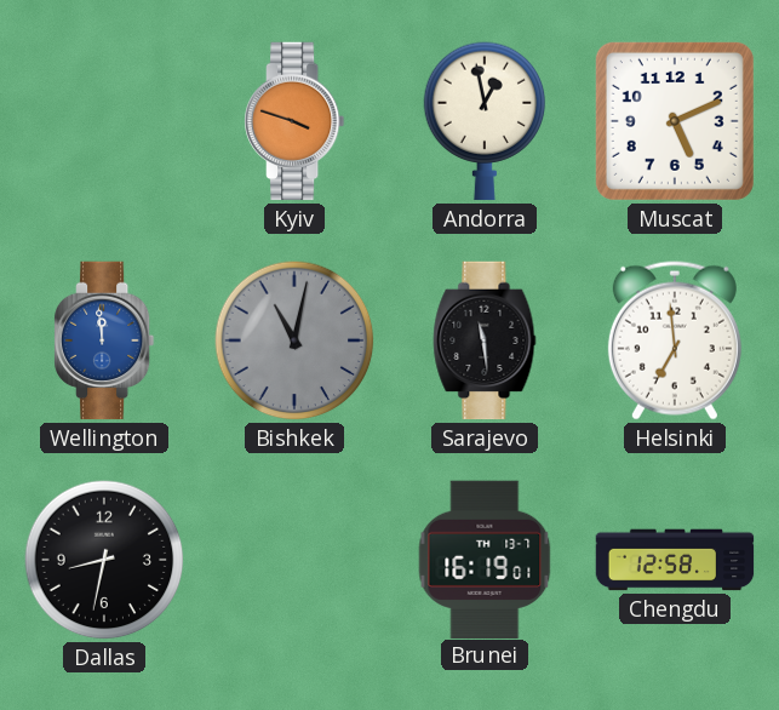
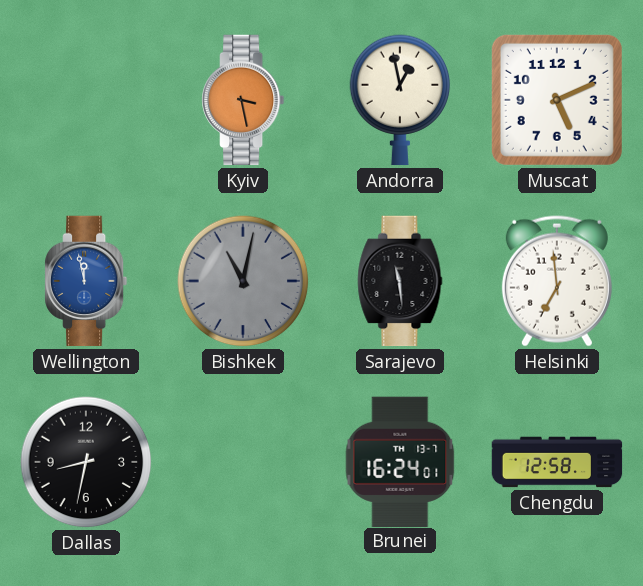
Kyiv: 3:48 -> 3:28
Wellington: 11:59 -> 11:58
Brunei: 16:19 -> 16:24
